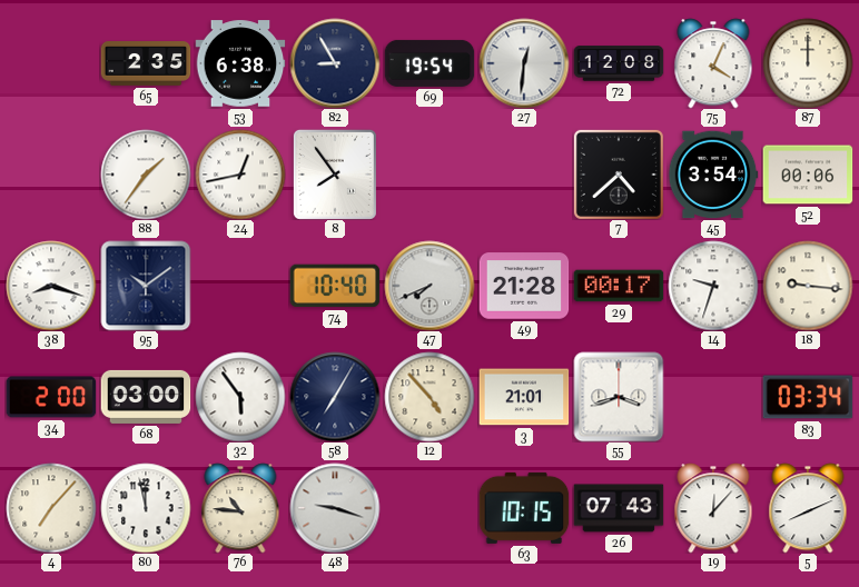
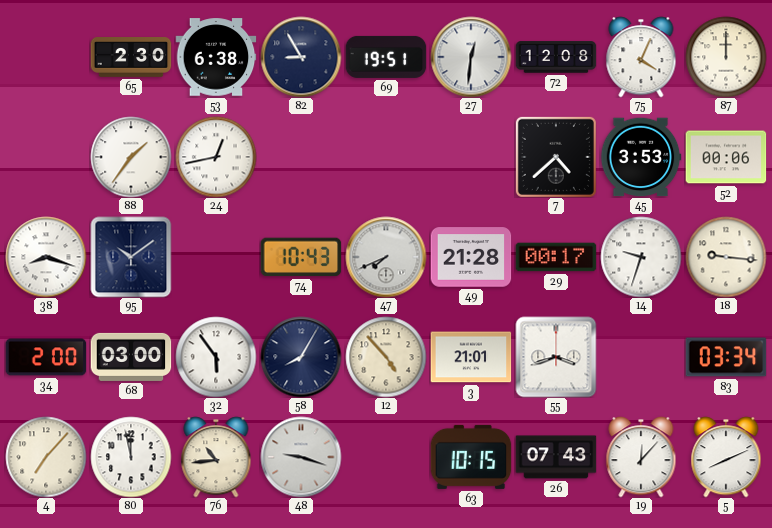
65: 2:35 -> 2:30
69: 19:54 -> 19:51
8: 7:54 -> none
45: 3:54 -> 3:53
74: 10:40 -> 10:43
58: 7:05 -> 8:05
76: 10:46 -> 10:44
